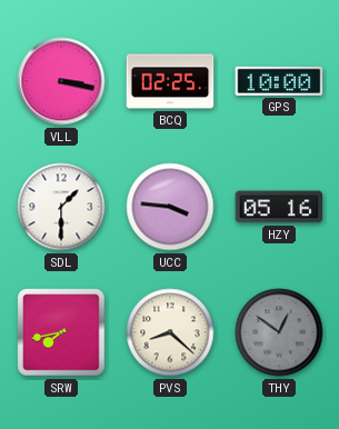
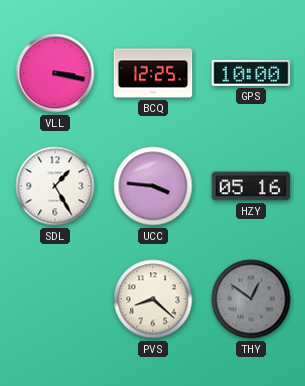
BCQ: 02:25 -> 12:25
SDL: 1:30 -> 1:25
SRW: 7:43 -> none
